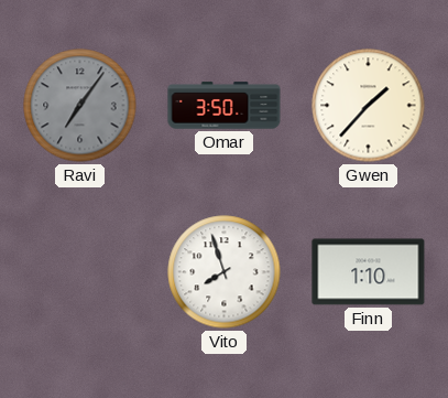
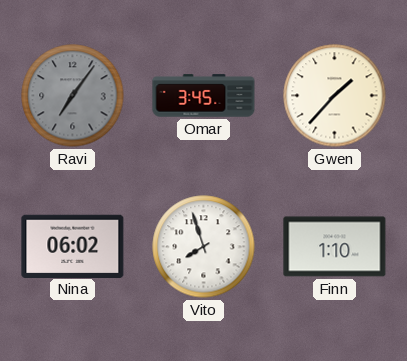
Omar: 3:50 -> 3:45
Nina: none -> 06:02
